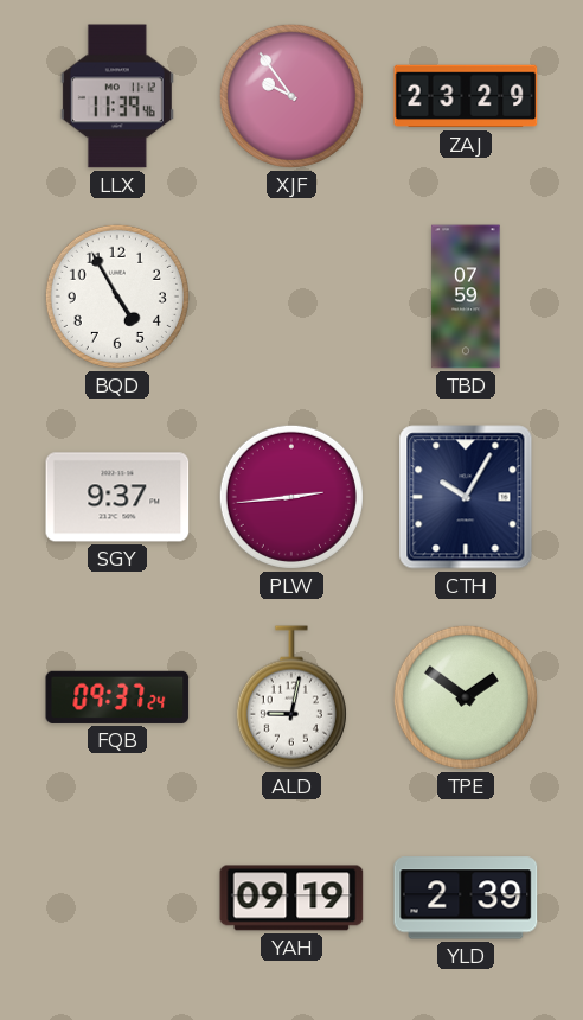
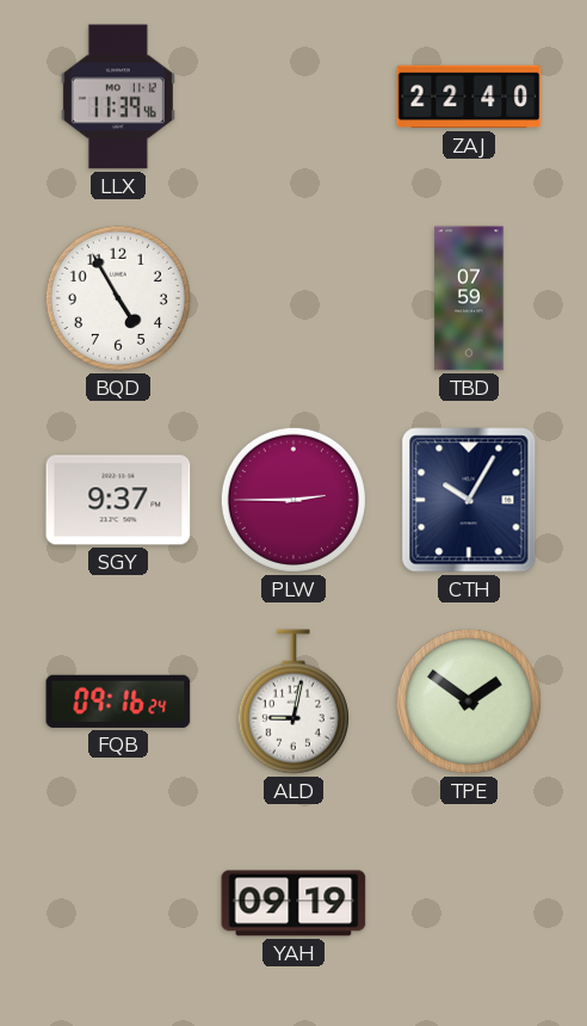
XJF: 9:54 -> none
ZAJ: 23:29 -> 22:40
PLW: 2:44 -> 2:45
FQB: 09:37 -> 09:16
YLD: 2:39 -> none
